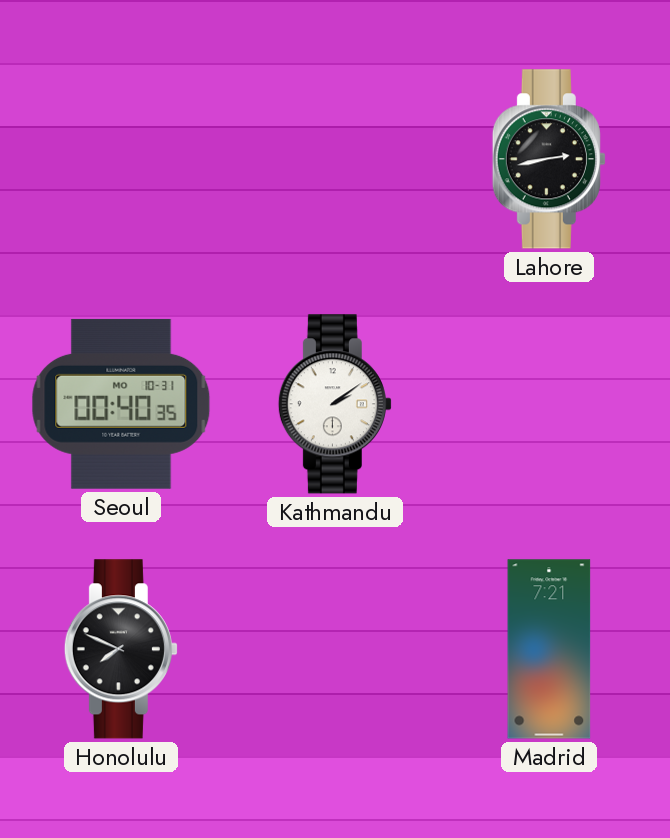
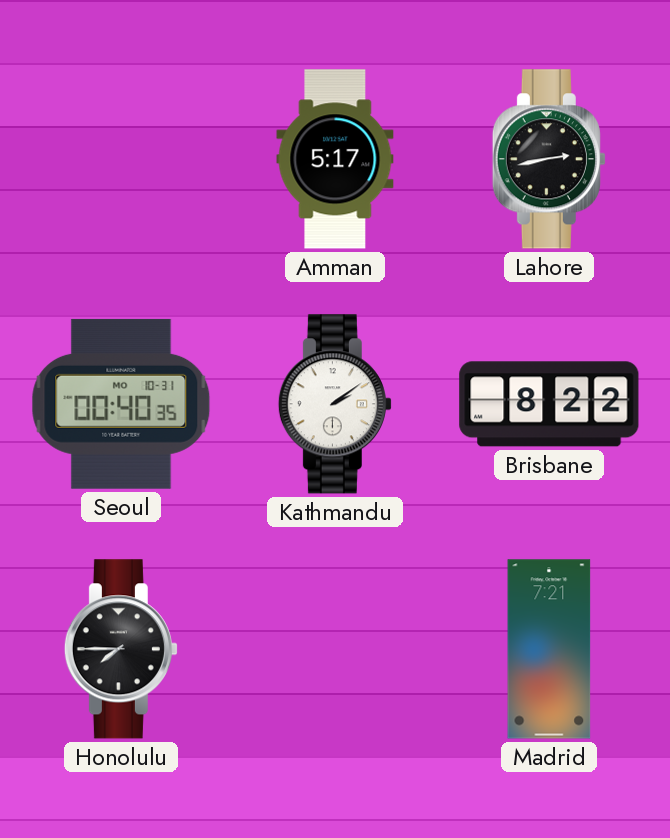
Amman: none -> 5:17
Brisbane: none -> 8:22
Honolulu: 7:49 -> 7:45
